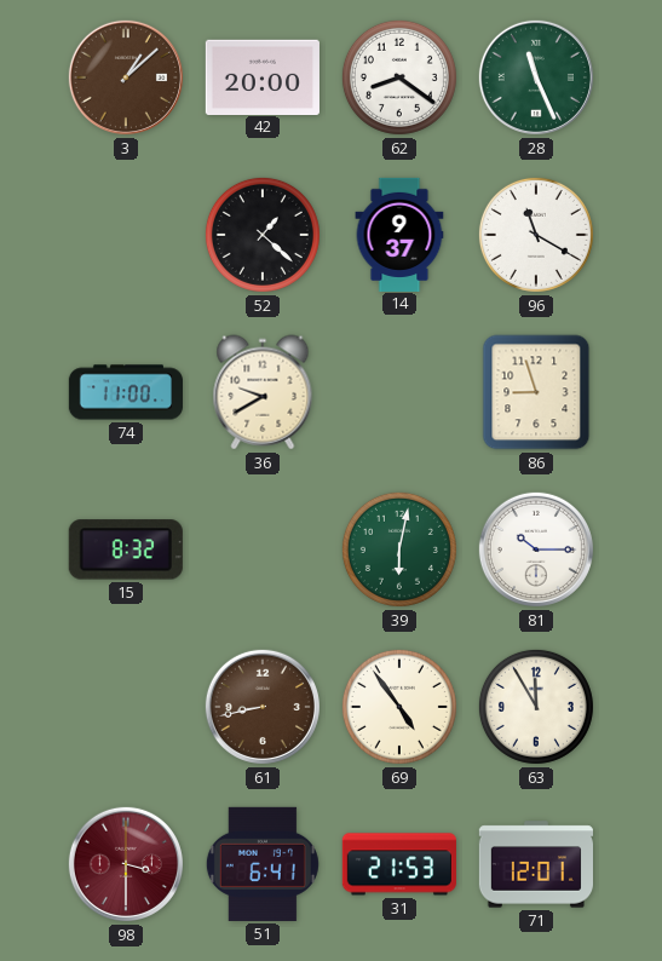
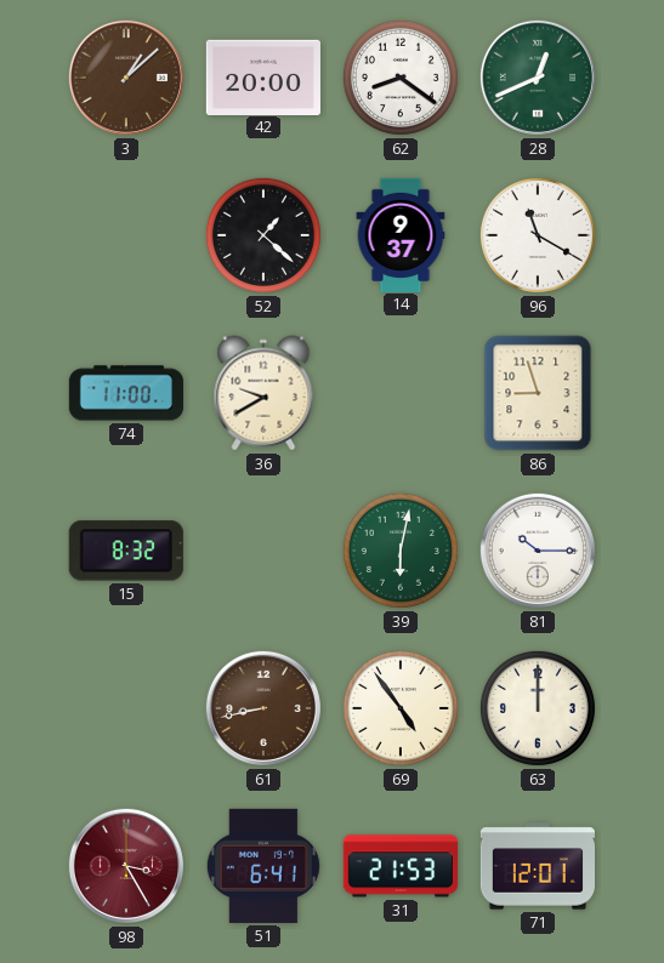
28: 11:26 -> 12:41
63: 11:55 -> 12:00
98: 3:30 -> 3:25
